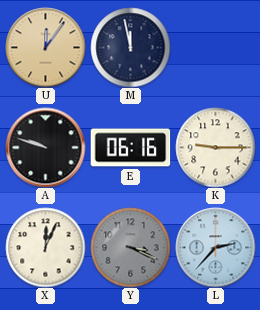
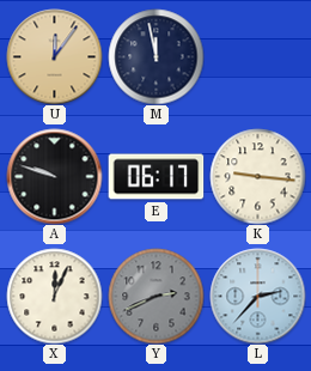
E: 06:16 -> 06:17
K: 9:15 -> 9:16
Y: 3:19 -> 2:41
